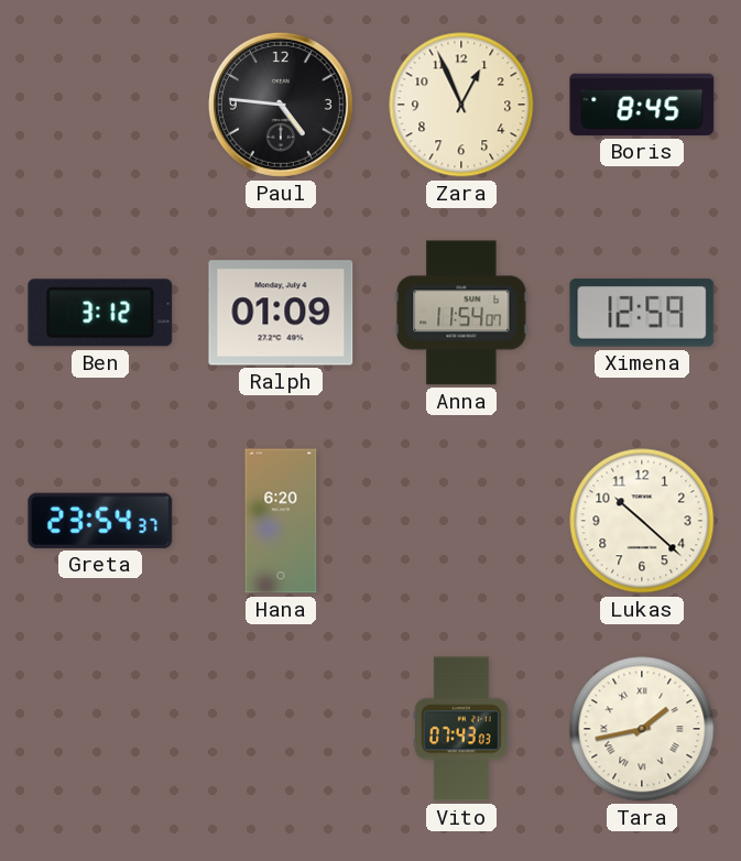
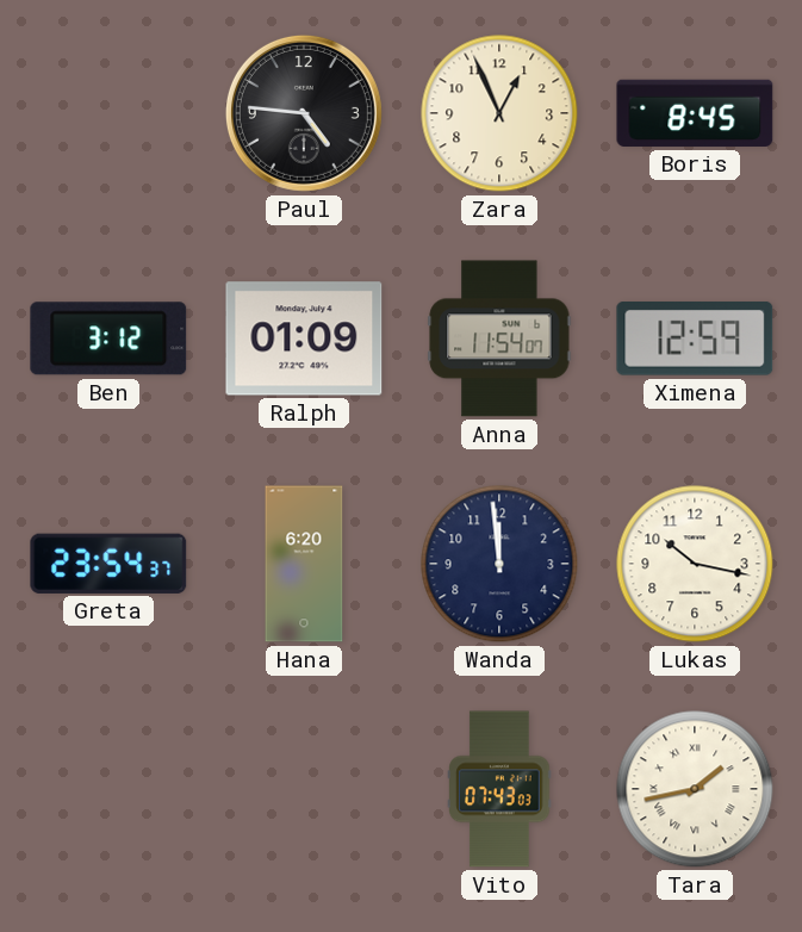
Wanda: none -> 11:59
Lukas: 10:22 -> 10:17
